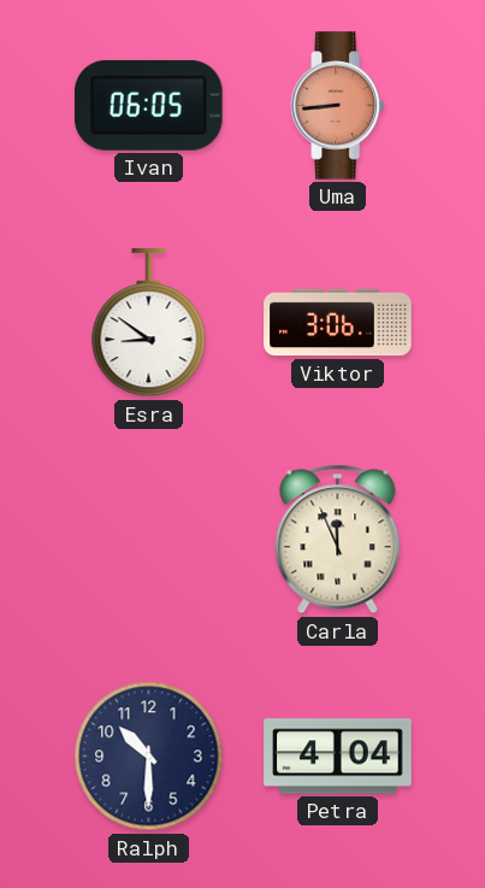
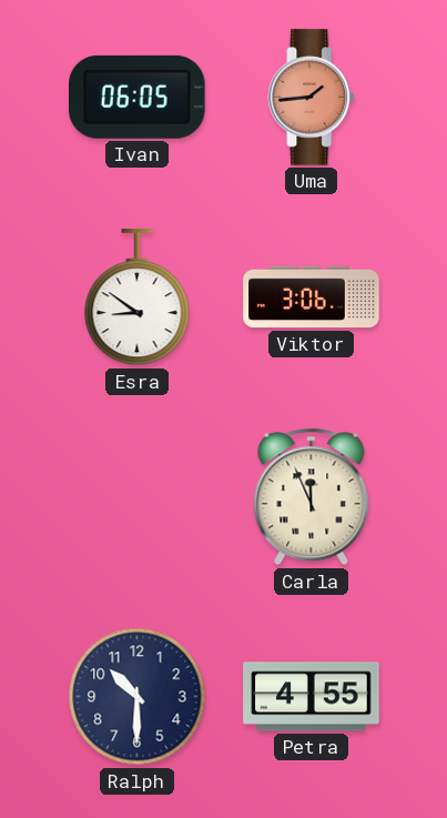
Uma: 8:44 -> 1:44
Petra: 4:04 -> 4:55
